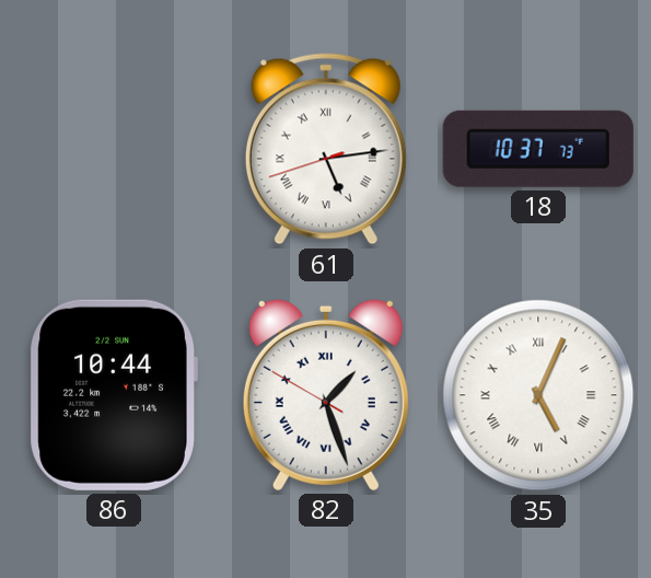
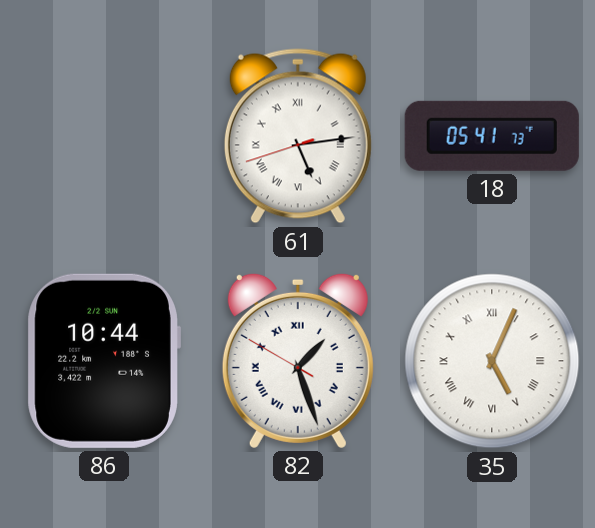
18: 10:37 -> 05:41
